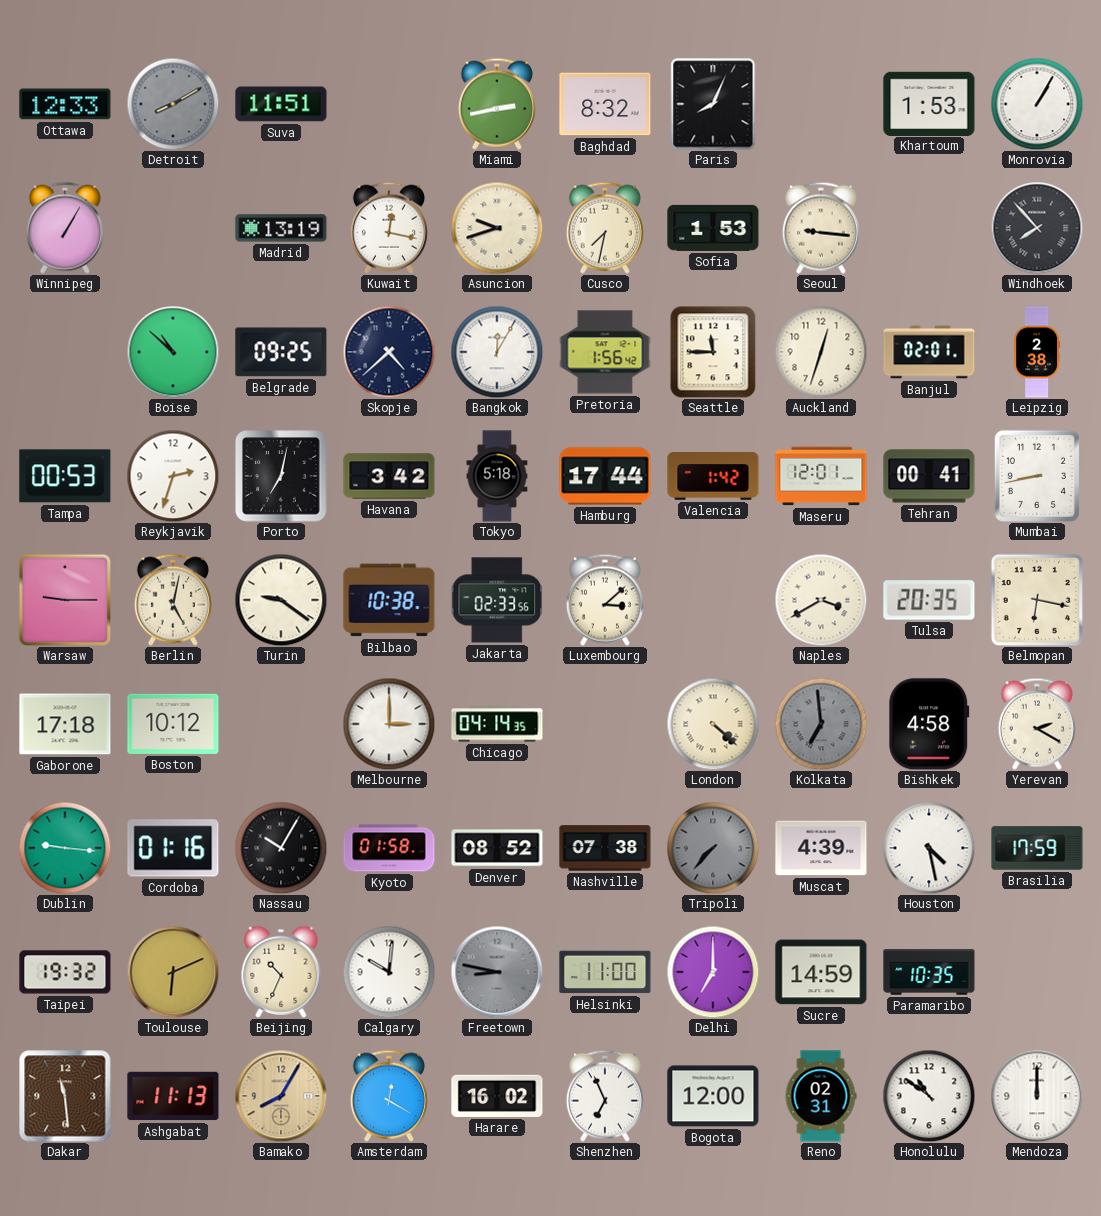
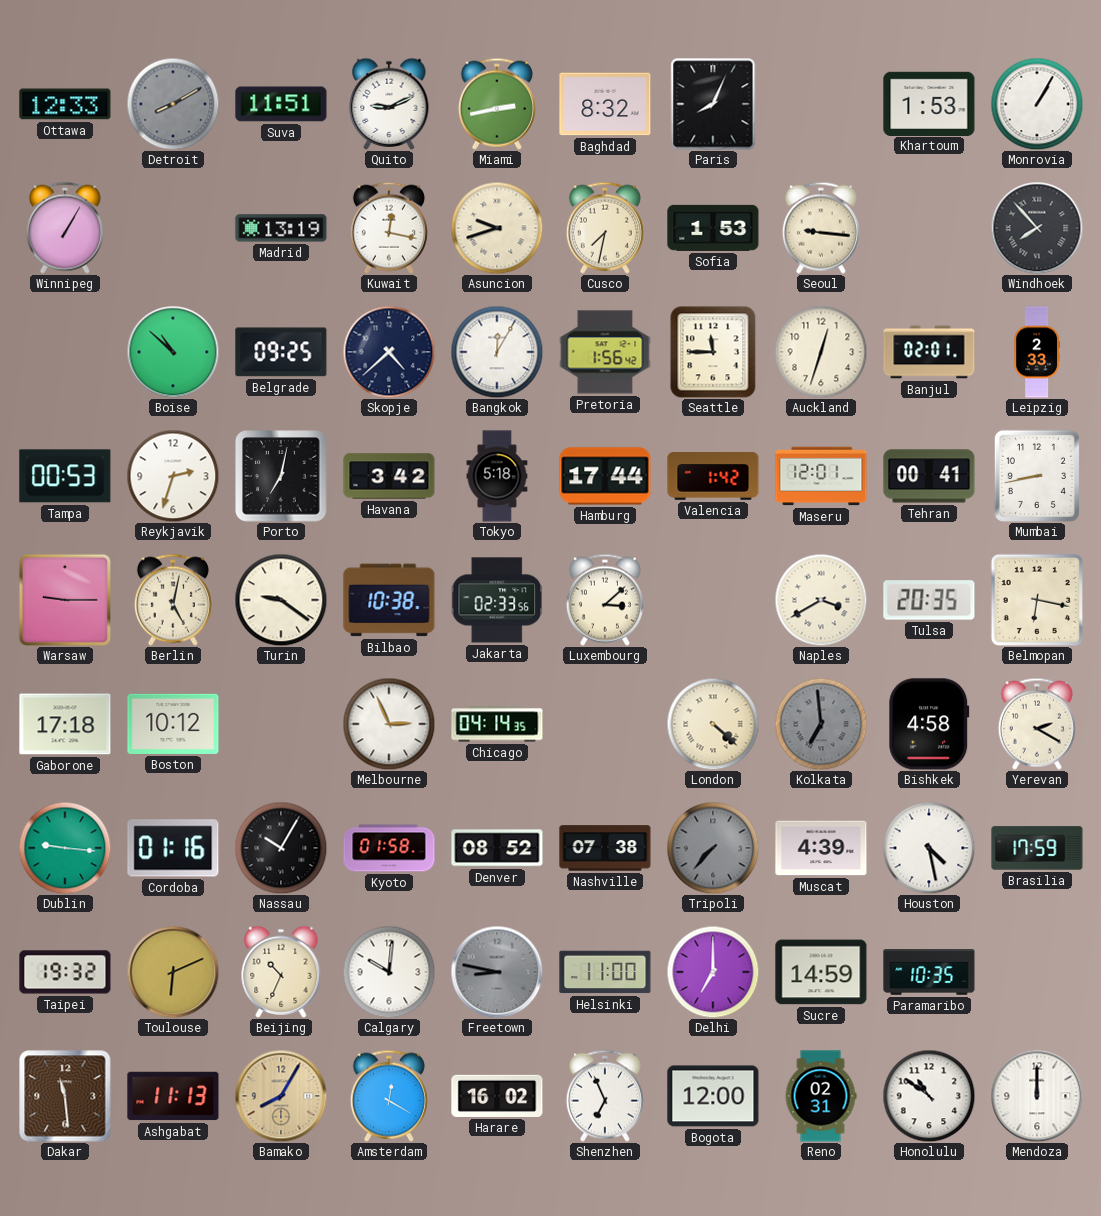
Quito: none -> 9:11
Leipzig: 2:38 -> 2:33
Melbourne: 3:00 -> 2:56
